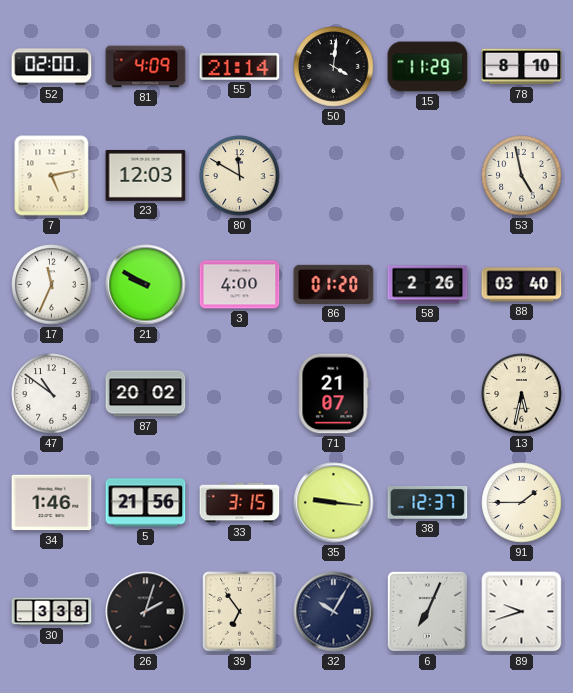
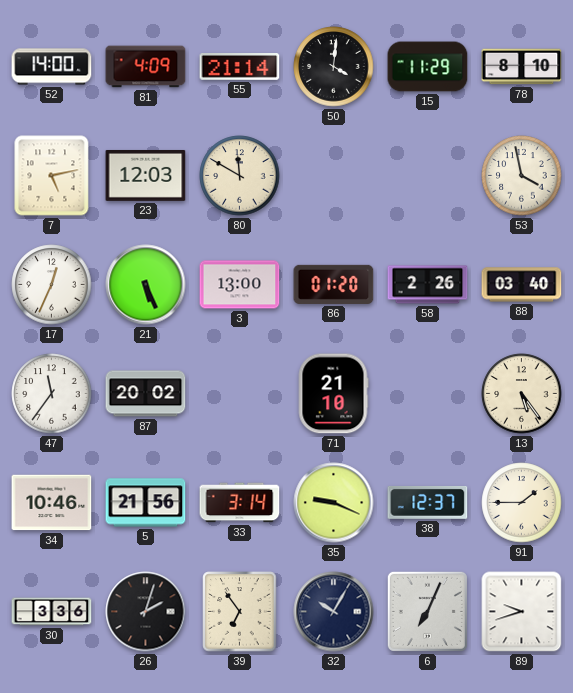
52: 02:00 -> 14:00
53: 4:58 -> 3:58
17: 11:34 -> 12:34
21: 9:50 -> 5:26
3: 4:00 -> 13:00
47: 10:51 -> 11:36
71: 21:07 -> 21:10
13: 5:32 -> 5:24
34: 1:46 -> 10:46
33: 3:15 -> 3:14
35: 9:16 -> 9:19
30: 3:38 -> 3:36
